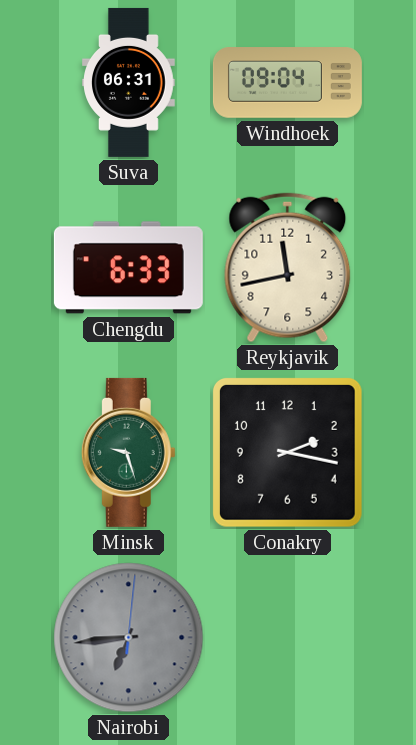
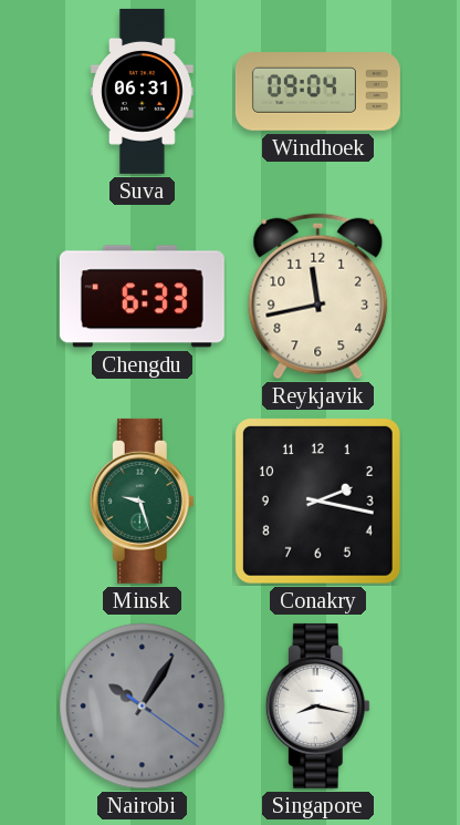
Nairobi: 6:44 -> 10:05
Singapore: none -> 8:17
